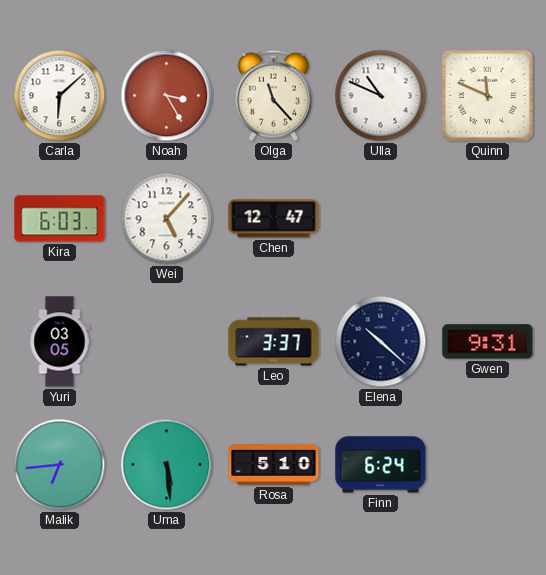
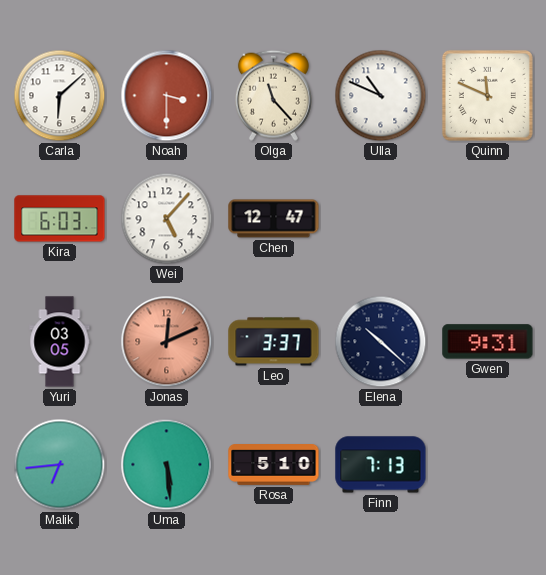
Noah: 3:25 -> 3:30
Jonas: none -> 12:11
Finn: 6:24 -> 7:13
